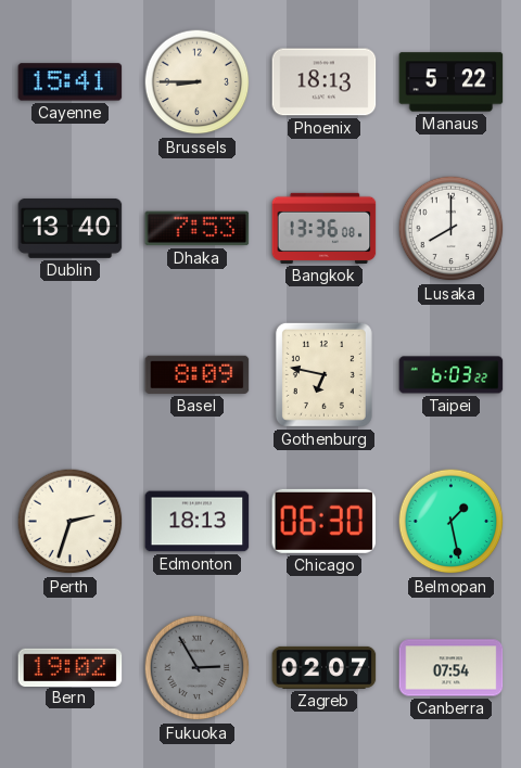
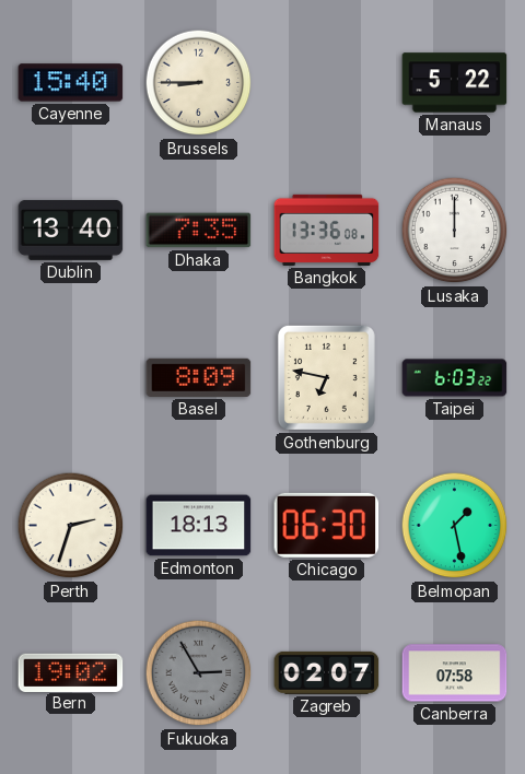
Cayenne: 15:41 -> 15:40
Phoenix: 18:13 -> none
Dhaka: 7:53 -> 7:35
Lusaka: 8:00 -> 12:00
Canberra: 07:54 -> 07:58
